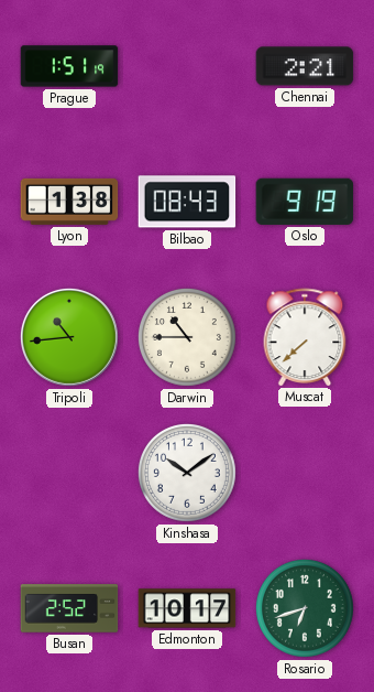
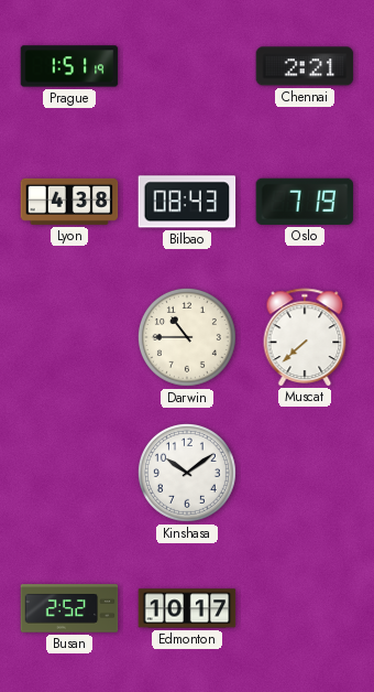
Lyon: 1:38 -> 4:38
Oslo: 9:19 -> 7:19
Tripoli: 10:44 -> none
Rosario: 6:42 -> none
